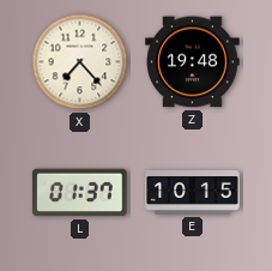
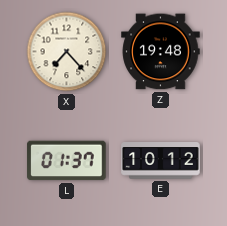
E: 10:15 -> 10:12
